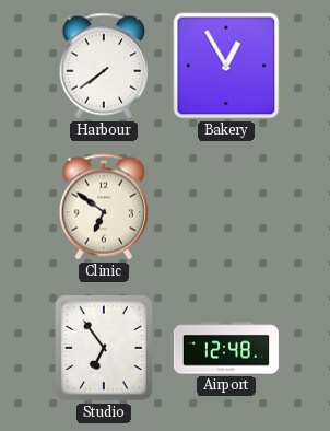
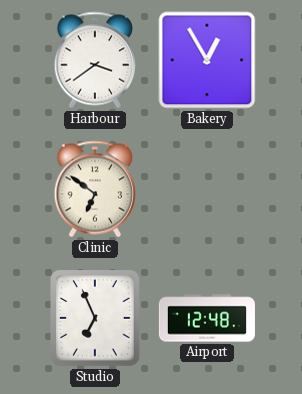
Harbour: 7:39 -> 3:39
Studio: 6:54 -> 6:56
